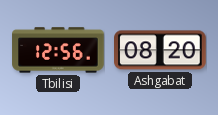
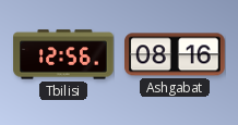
Ashgabat: 08:20 -> 08:16
